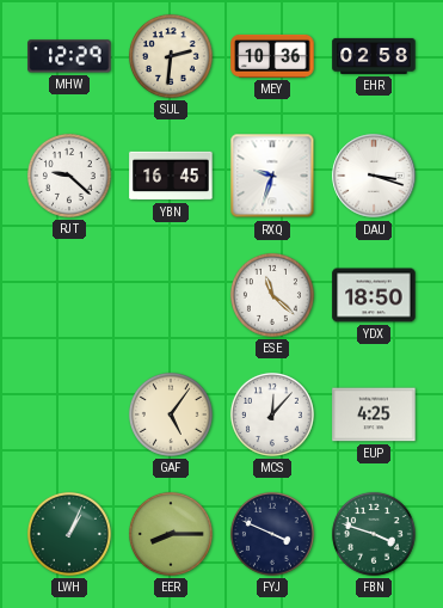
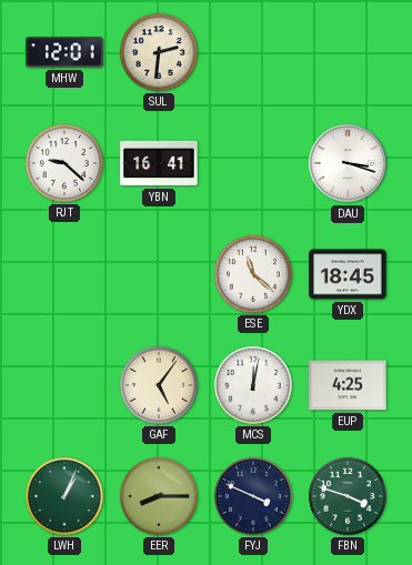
MHW: 12:29 -> 12:01
MEY: 10:36 -> none
EHR: 02:58 -> none
YBN: 16:45 -> 16:41
RXQ: 9:33 -> none
YDX: 18:50 -> 18:45
MCS: 12:07 -> 12:02
